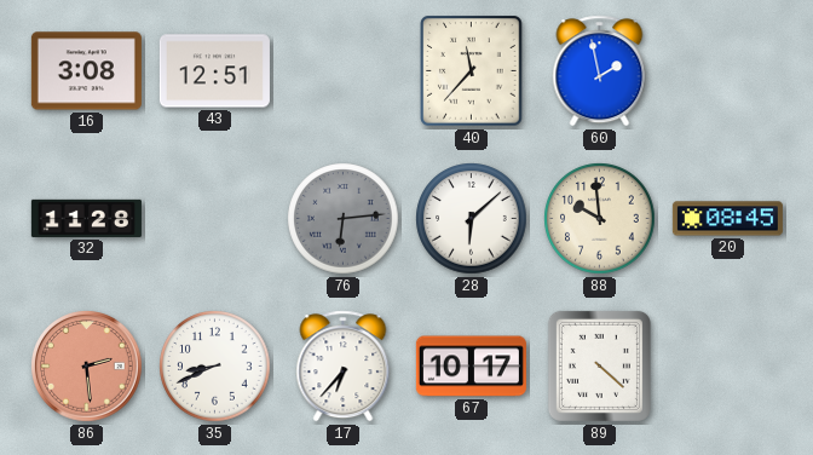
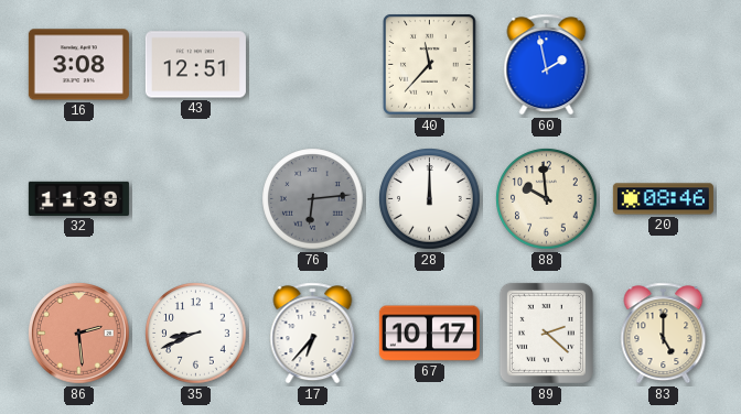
32: 11:28 -> 11:39
28: 6:08 -> 12:00
20: 08:45 -> 08:46
89: 4:22 -> 2:22
83: none -> 5:00
